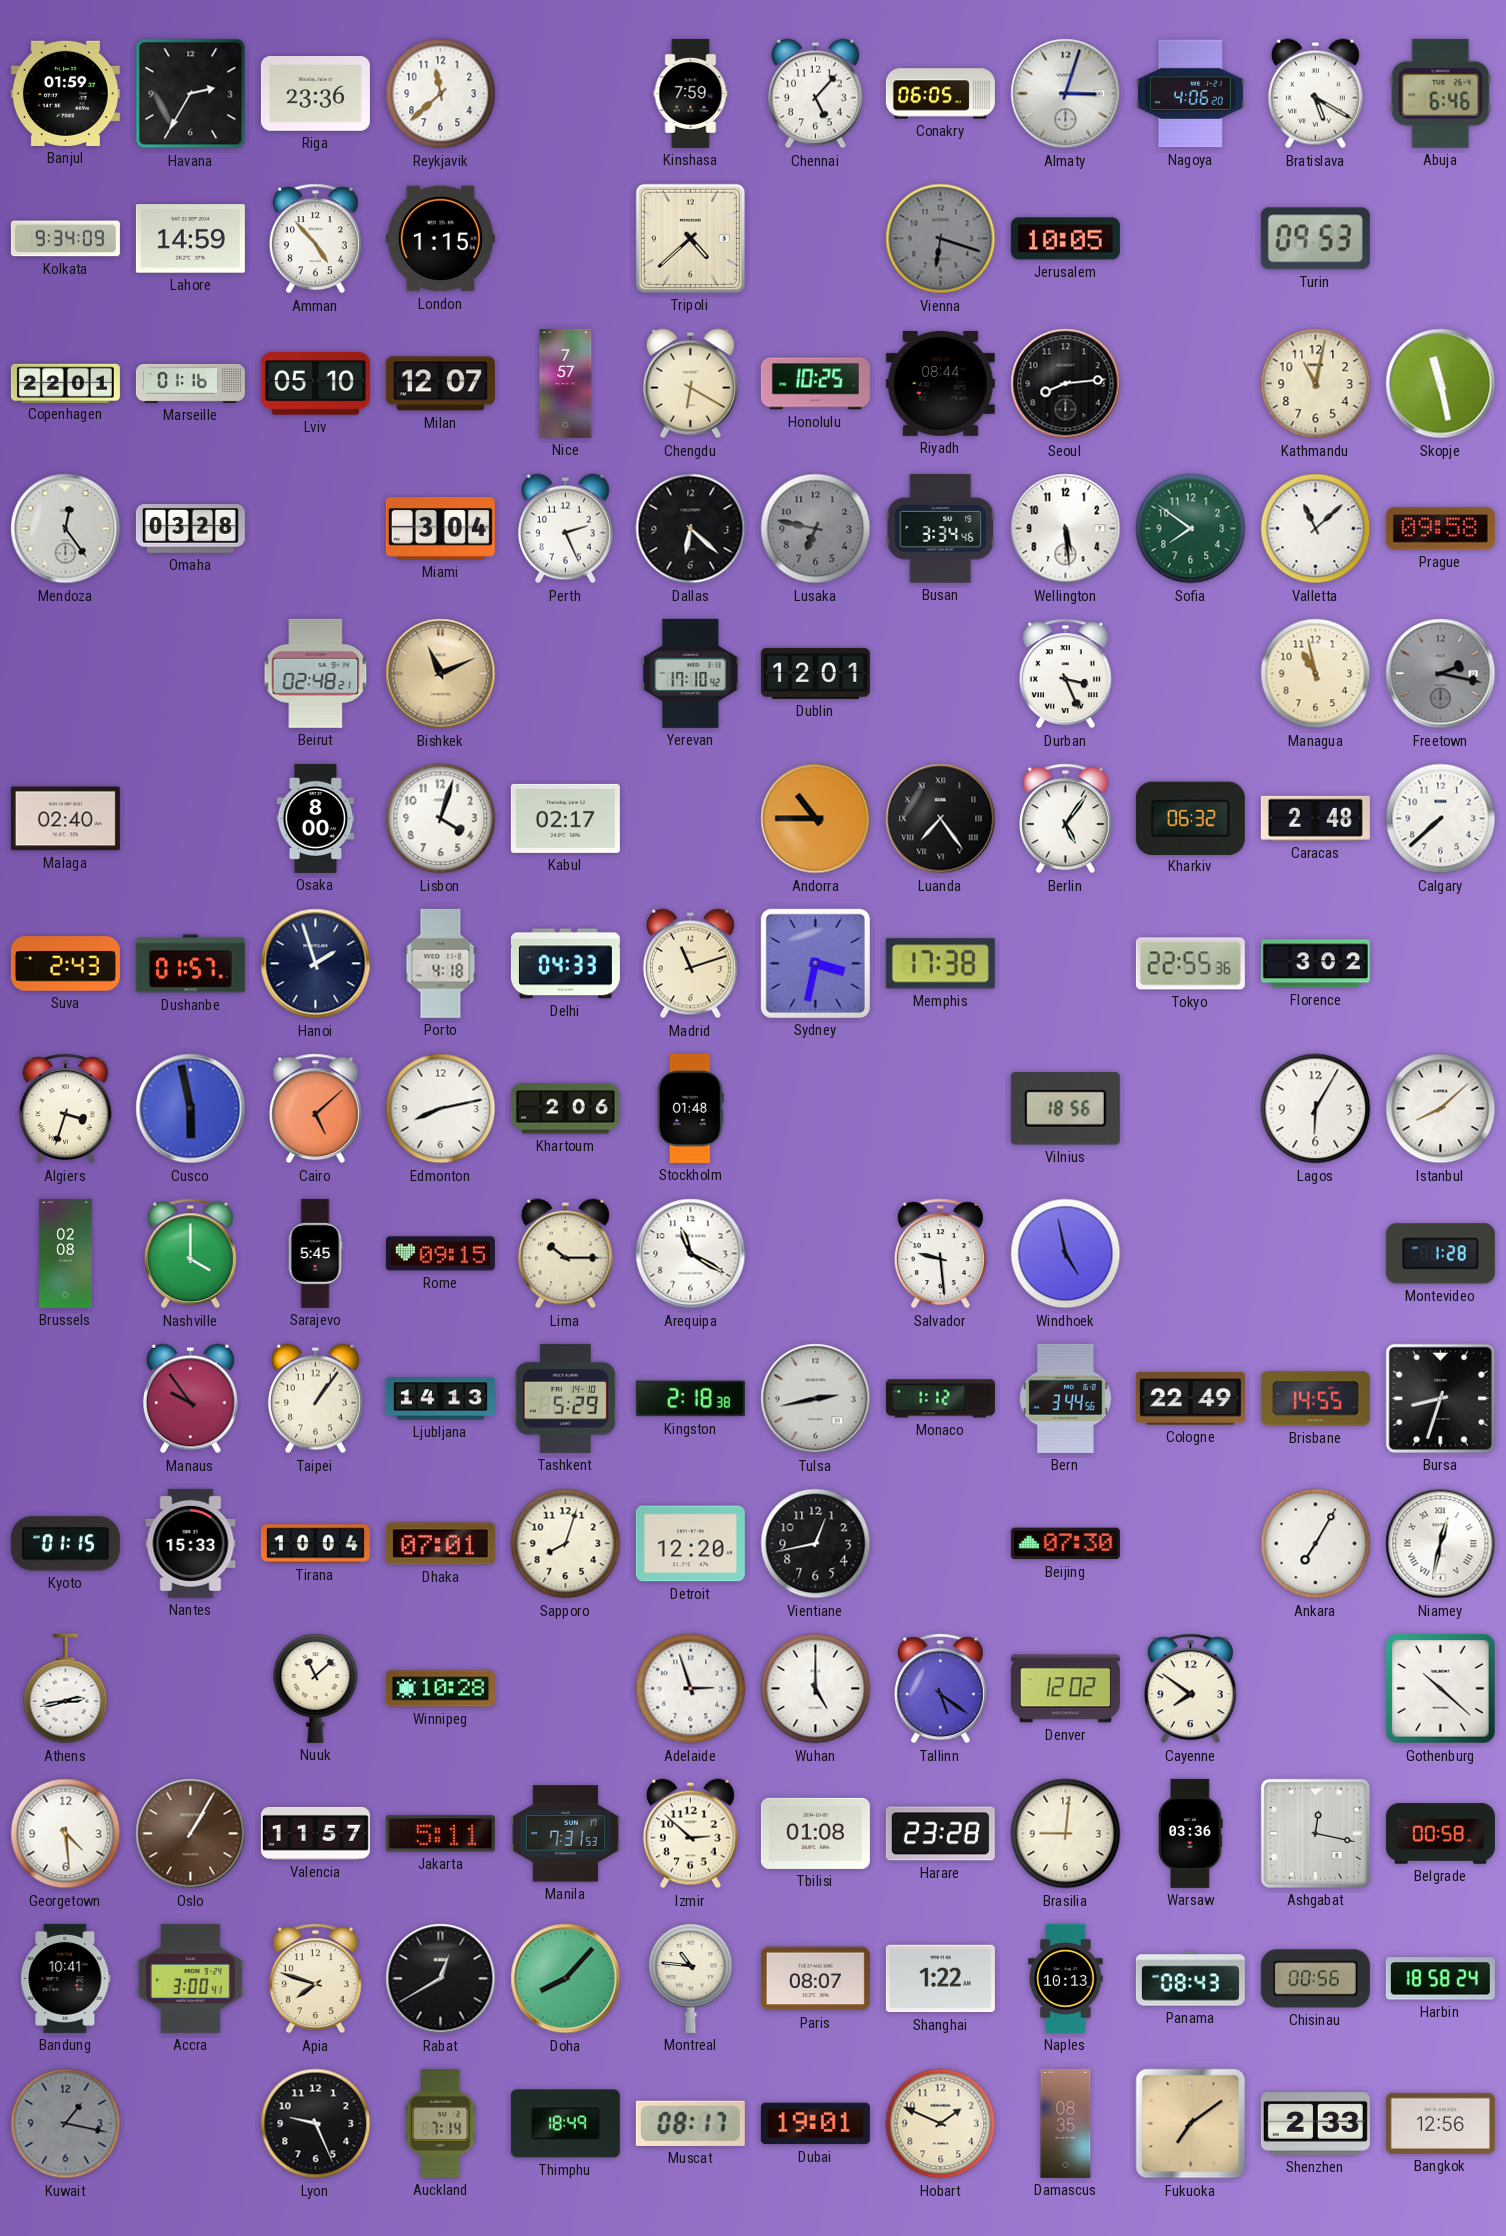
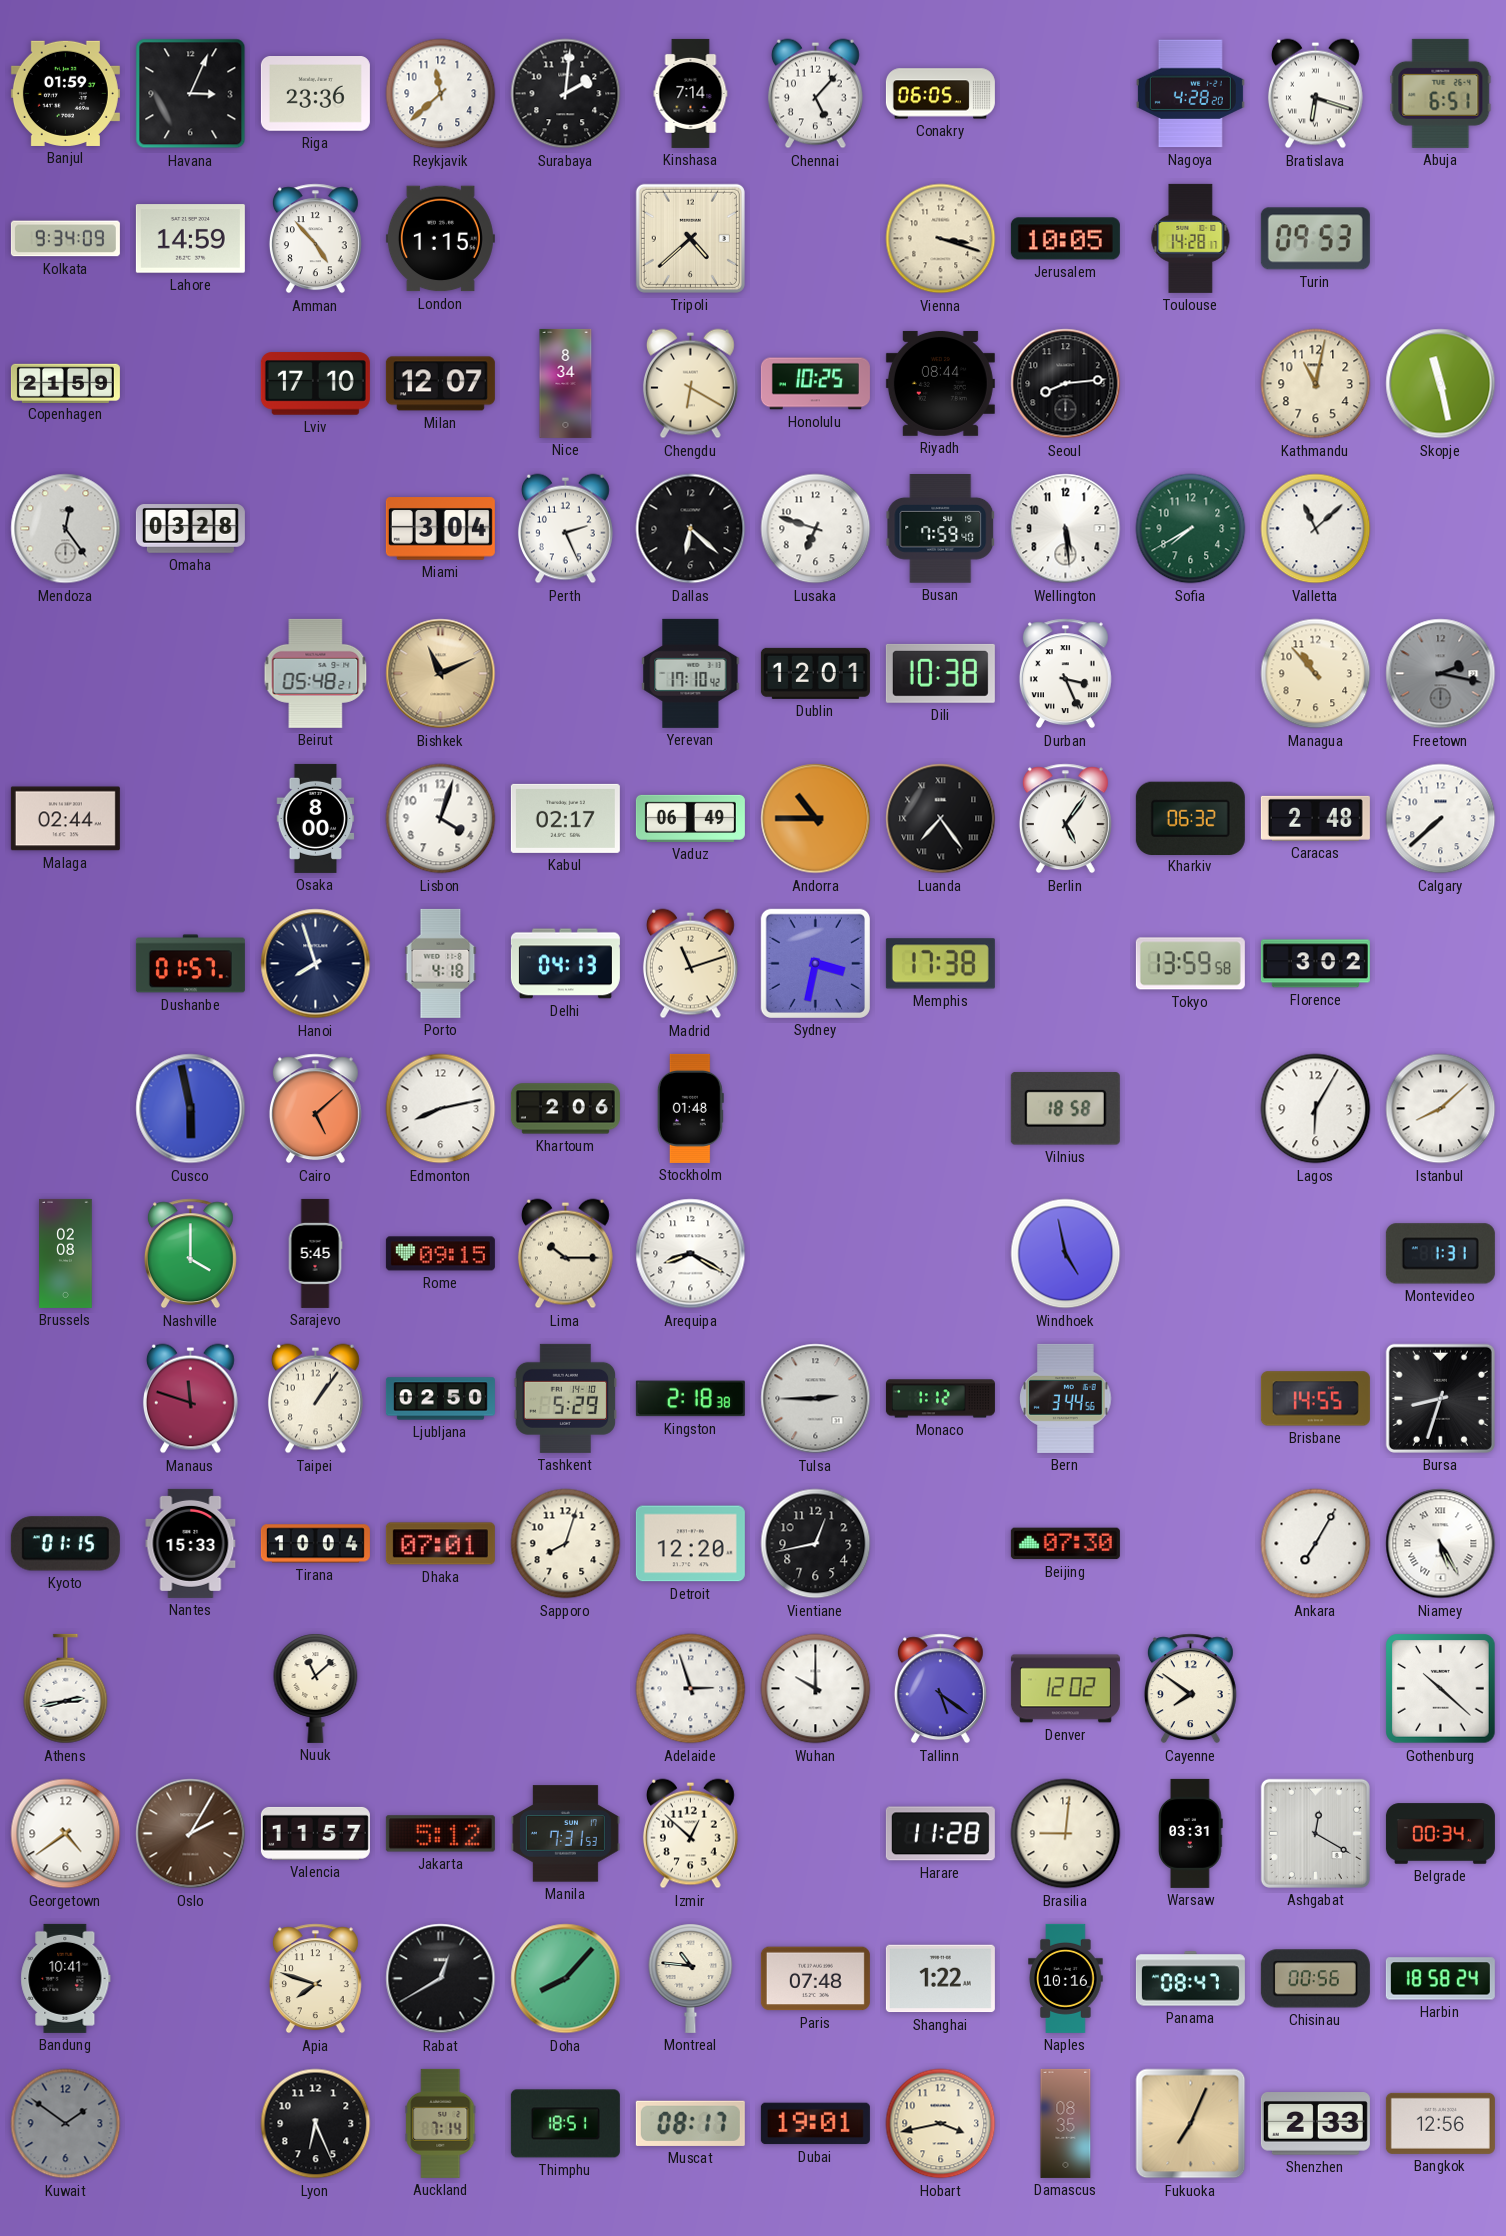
Havana: 2:35 -> 3:04
Surabaya: none -> 2:01
Kinshasa: 7:59 -> 7:14
Almaty: 3:03 -> none
Nagoya: 4:06 -> 4:28
Bratislava: 5:20 -> 6:18
Abuja: 6:46 -> 6:51
Vienna: 6:18 -> 3:18
Vienna dial: grey -> cream
Toulouse: none -> 14:28
Copenhagen: 22:01 -> 21:59
Marseille: 01:16 -> none
Lviv: 05:10 -> 17:10
Nice: 7:57 -> 8:34
Lusaka: 6:47 -> 6:48
Lusaka dial: grey -> white
Busan: 3:34 -> 7:59
Sofia: 7:51 -> 7:40
Prague: 09:58 -> none
Beirut: 02:48 -> 05:48
Dili: none -> 10:38
Managua: 10:58 -> 10:53
Malaga: 02:40 -> 02:44
Vaduz: none -> 06:49
Suva: 2:43 -> none
Hanoi: 1:57 -> 7:57
Delhi: 04:33 -> 04:13
Tokyo: 22:55 -> 13:59
Algiers: 3:33 -> none
Vilnius: 18:56 -> 18:58
Arequipa: 11:20 -> 8:20
Salvador: 9:29 -> none
Montevideo: 1:28 -> 1:31
Manaus: 9:54 -> 11:48
Ljubljana: 14:13 -> 02:50
Tulsa: 2:43 -> 2:45
Cologne: 22:49 -> none
Niamey: 12:32 -> 5:25
Winnipeg: 10:28 -> none
Wuhan: 5:00 -> 10:00
Georgetown: 4:29 -> 4:39
Oslo: 1:05 -> 2:05
Jakarta: 5:11 -> 5:12
Izmir: 2:52 -> 12:52
Tbilisi: 01:08 -> none
Harare: 23:28 -> 11:28
Warsaw: 03:36 -> 03:31
Ashgabat: 12:17 -> 12:20
Belgrade: 00:58 -> 00:34
Accra: 3:00 -> none
Paris: 08:07 -> 07:48
Naples: 10:13 -> 10:16
Panama: 08:43 -> 08:47
Kuwait: 1:17 -> 1:51
Lyon: 9:26 -> 6:26
Thimphu: 18:49 -> 18:51
Hobart: 1:49 -> 3:43
Fukuoka: 7:09 -> 7:04
